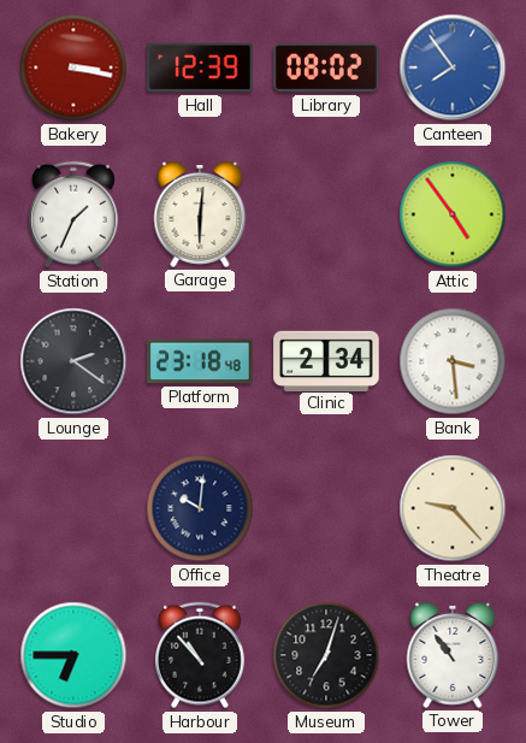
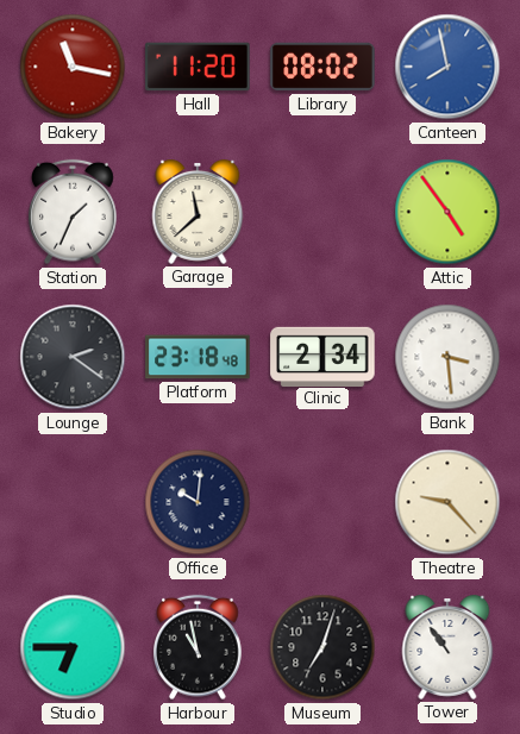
Bakery: 3:17 -> 11:17
Hall: 12:39 -> 11:20
Canteen: 7:54 -> 7:58
Garage: 6:01 -> 11:38
Harbour: 10:53 -> 10:58
